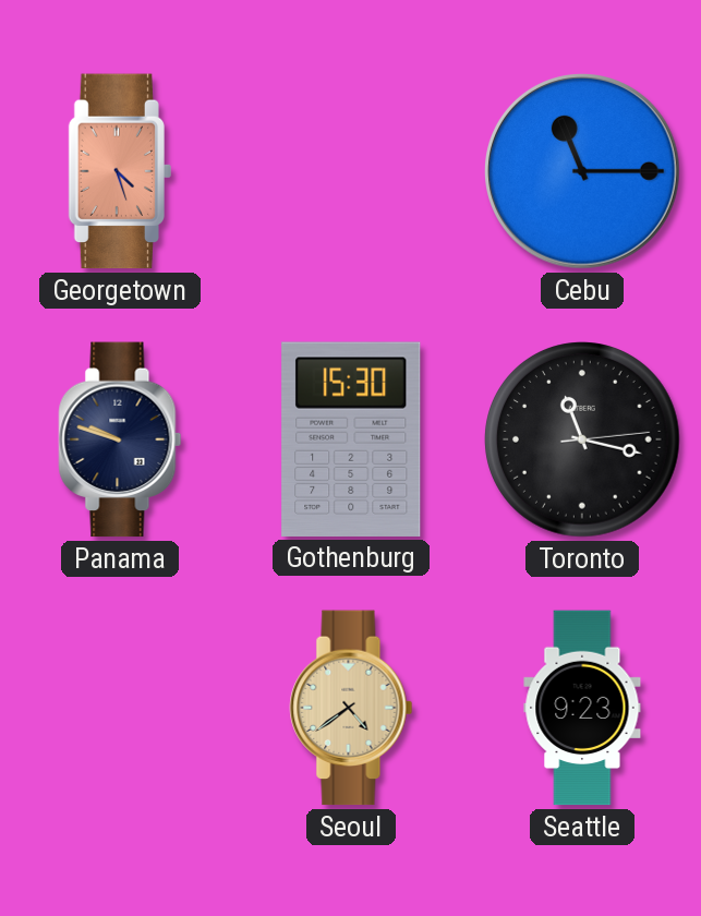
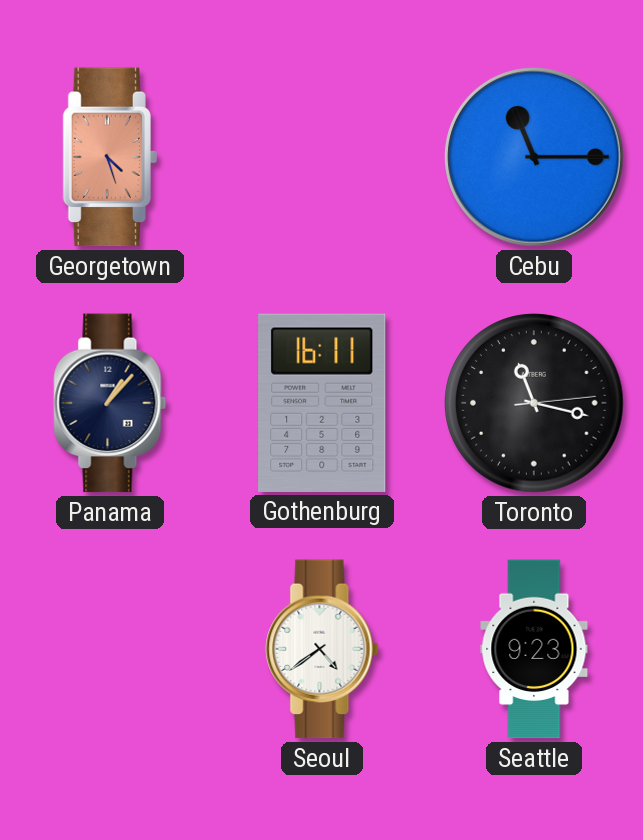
Panama: 9:48 -> 1:07
Gothenburg: 15:30 -> 16:11
Seoul dial: champagne -> white
